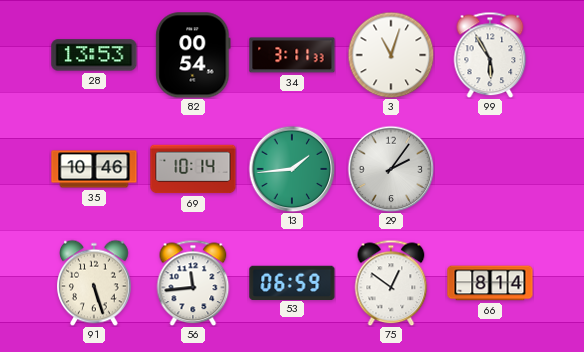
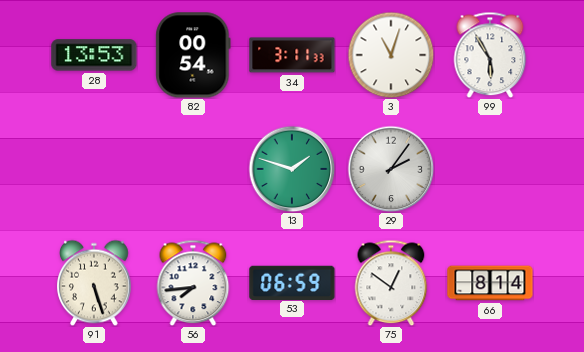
35: 10:46 -> none
69: 10:14 -> none
13: 1:44 -> 1:48
56: 11:44 -> 7:44
